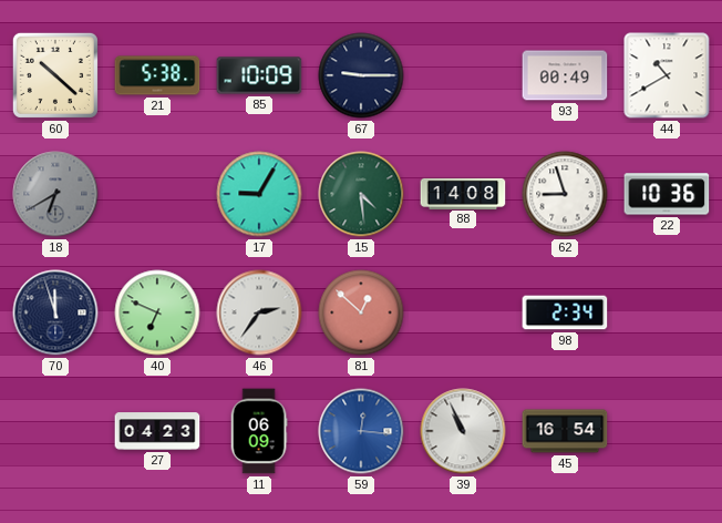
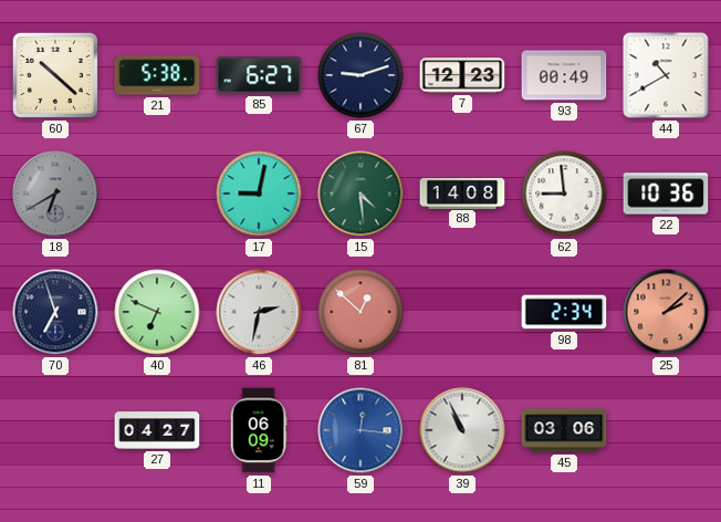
85: 10:09 -> 6:27
67: 9:15 -> 9:12
7: none -> 12:23
17: 9:05 -> 9:02
62: 8:57 -> 8:59
70: 11:57 -> 6:57
46: 2:36 -> 2:32
25: none -> 2:08
27: 04:23 -> 04:27
45: 16:54 -> 03:06
